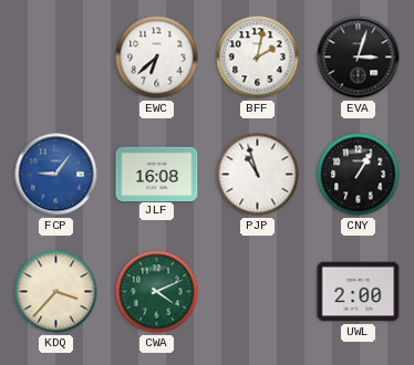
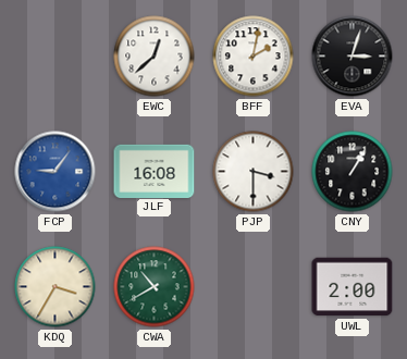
EWC: 6:38 -> 12:38
PJP: 10:57 -> 3:30
KDQ: 3:37 -> 3:35
CWA: 4:11 -> 10:40
